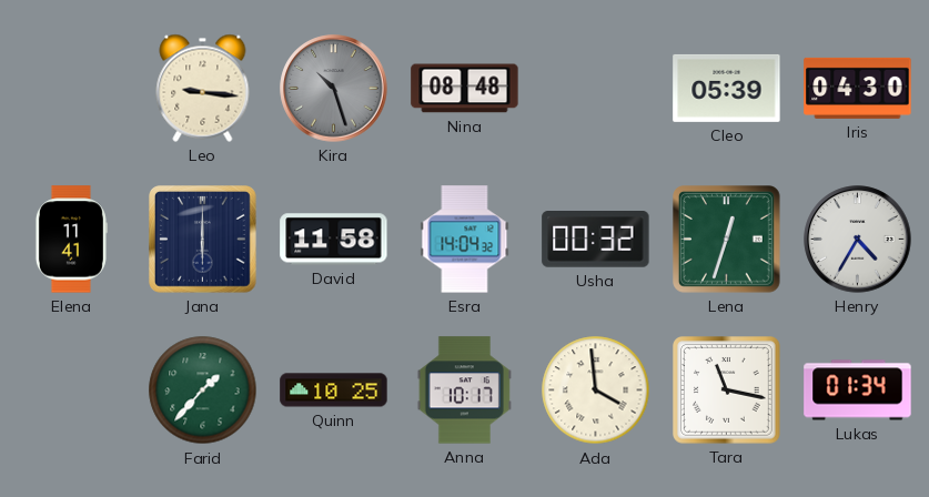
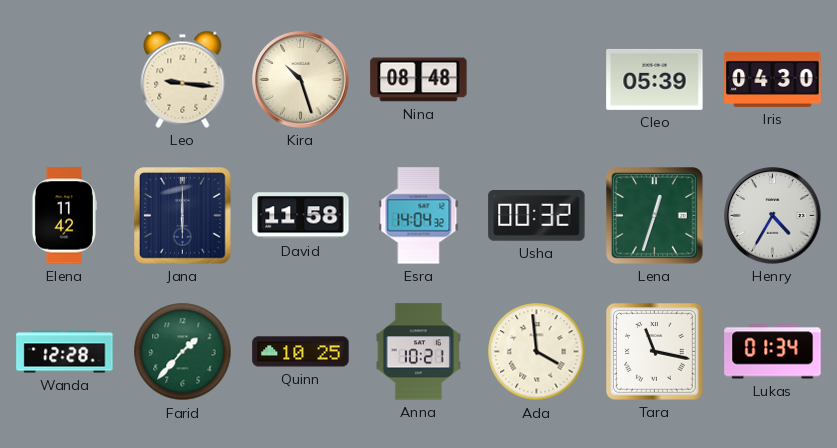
Kira dial: grey -> cream
Elena: 11:41 -> 11:42
Wanda: none -> 12:28
Anna: 10:17 -> 10:21
